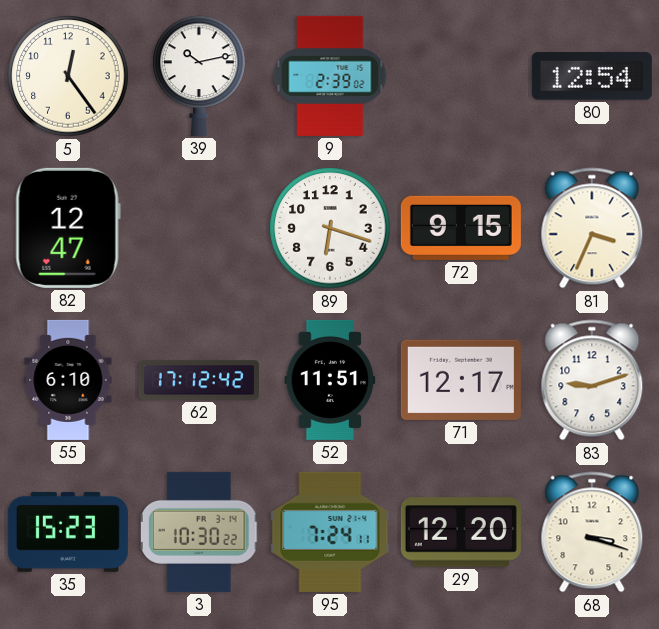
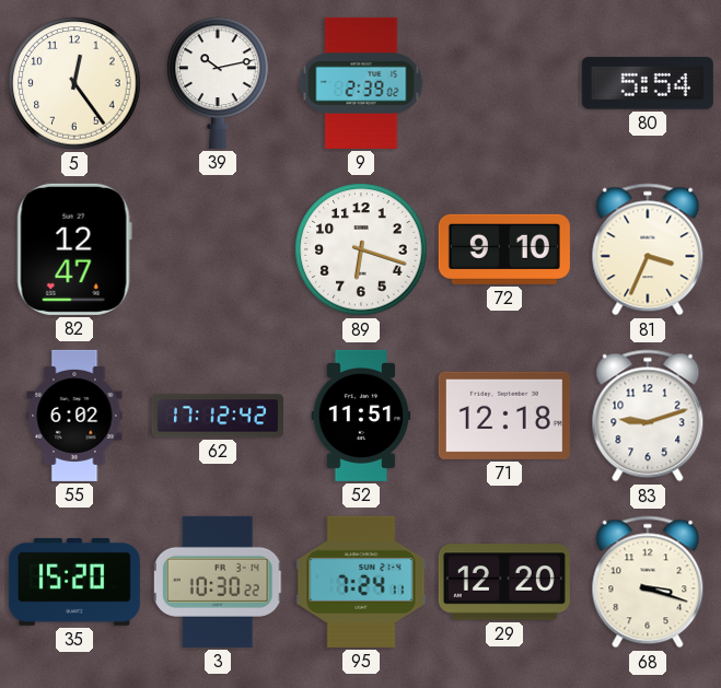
80: 12:54 -> 5:54
72: 9:15 -> 9:10
55: 6:10 -> 6:02
71: 12:17 -> 12:18
35: 15:23 -> 15:20
